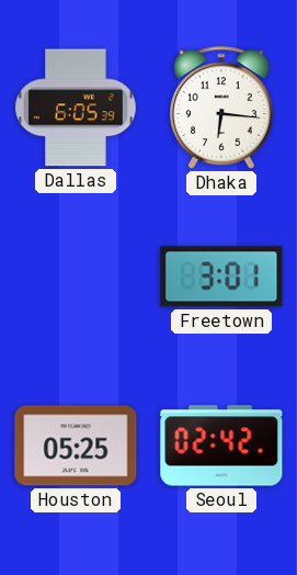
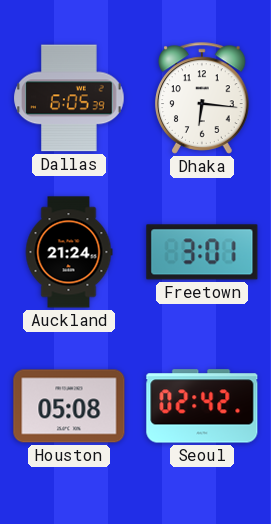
Auckland: none -> 21:24
Houston: 05:25 -> 05:08
